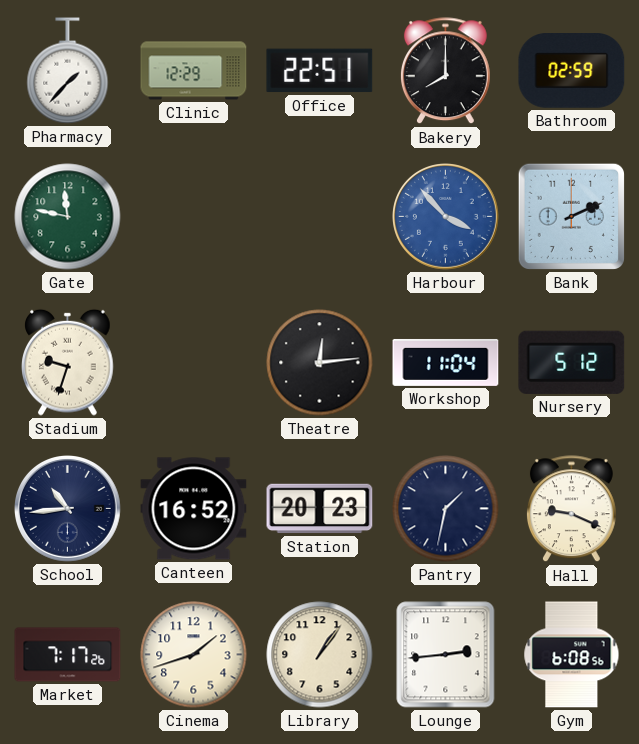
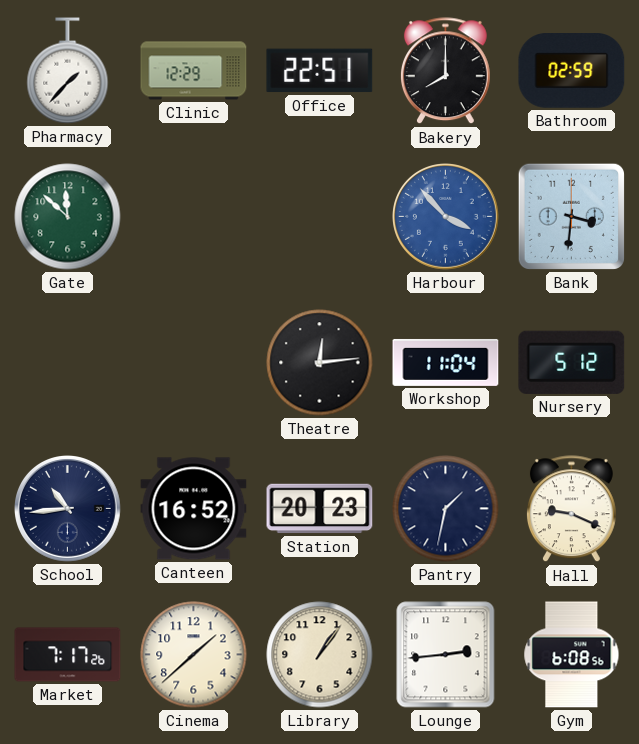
Gate: 11:47 -> 11:52
Bank: 2:11 -> 3:31
Stadium: 9:33 -> none
Cinema: 1:42 -> 1:38
